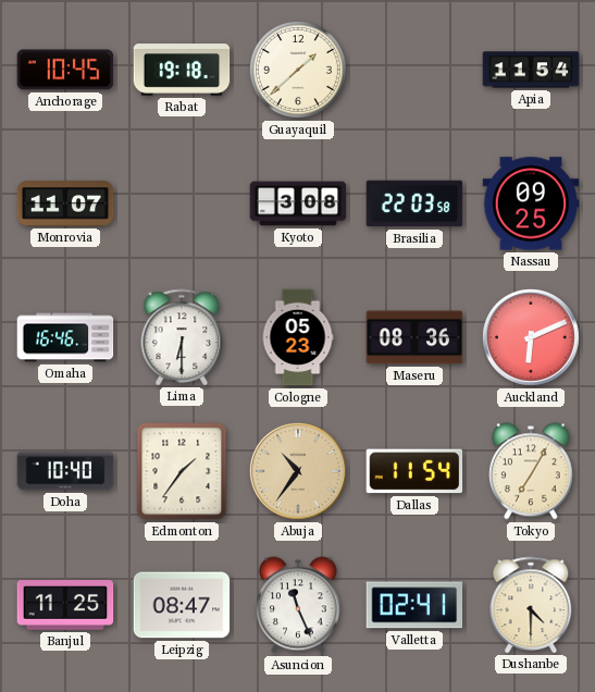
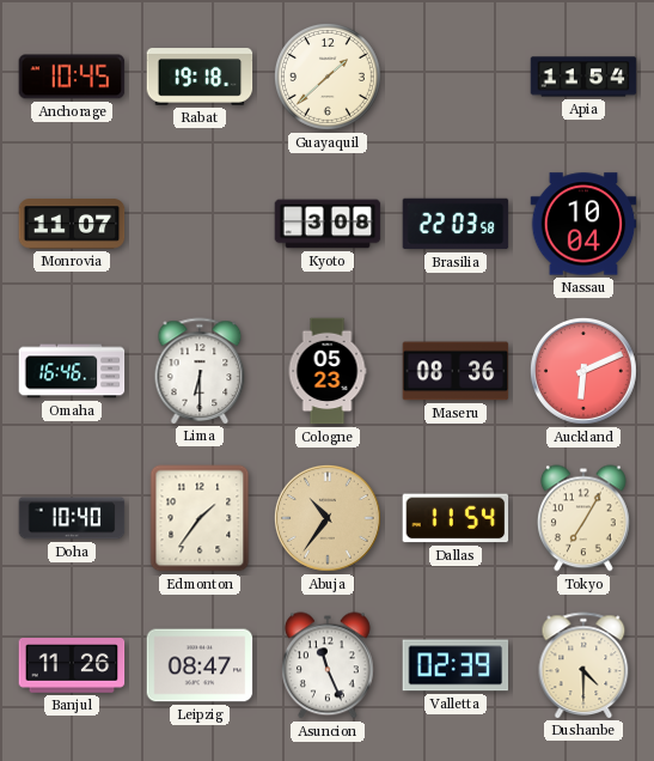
Nassau: 09:25 -> 10:04
Banjul: 11:25 -> 11:26
Valletta: 02:41 -> 02:39
